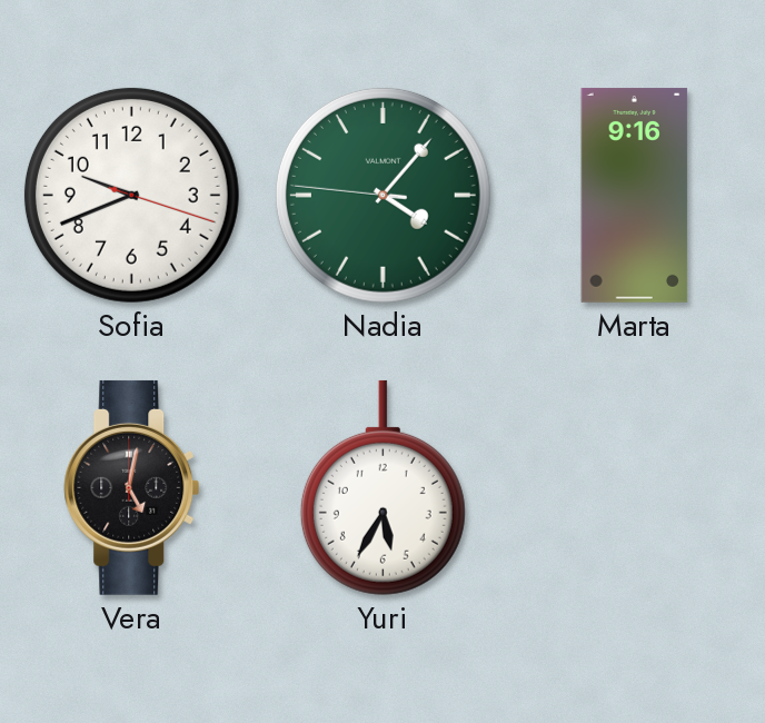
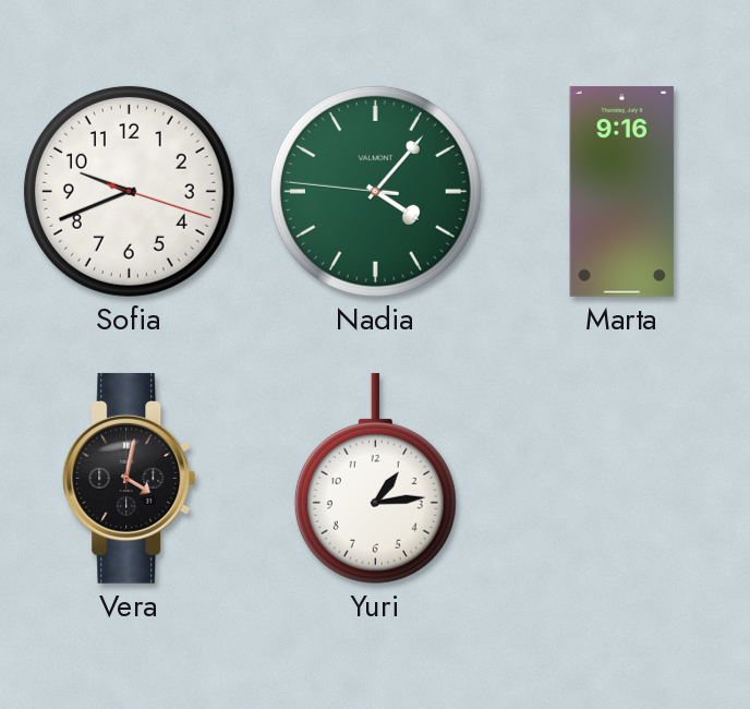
Vera: 5:02 -> 4:02
Yuri: 5:35 -> 1:14
